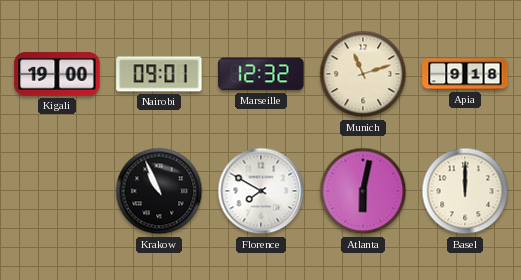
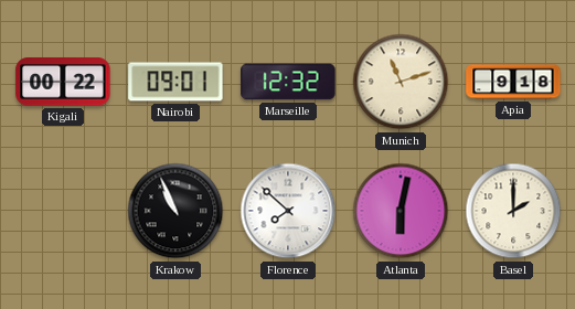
Kigali: 19:00 -> 00:22
Florence: 7:50 -> 7:52
Basel: 12:00 -> 2:00
